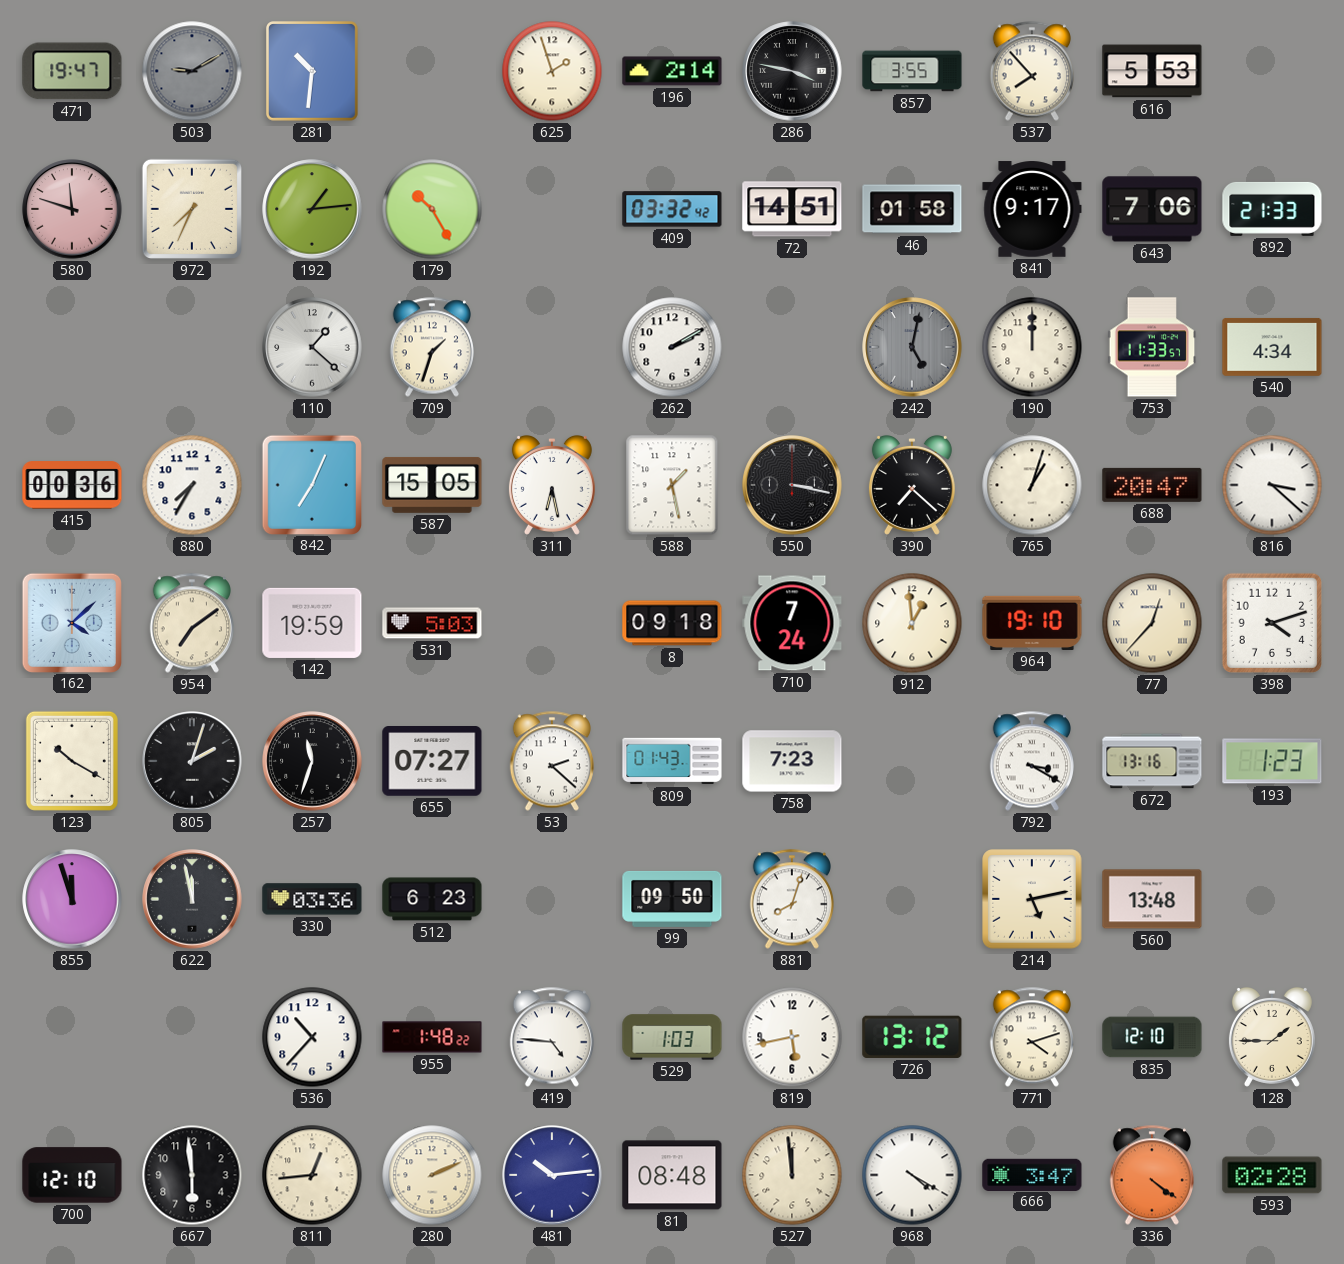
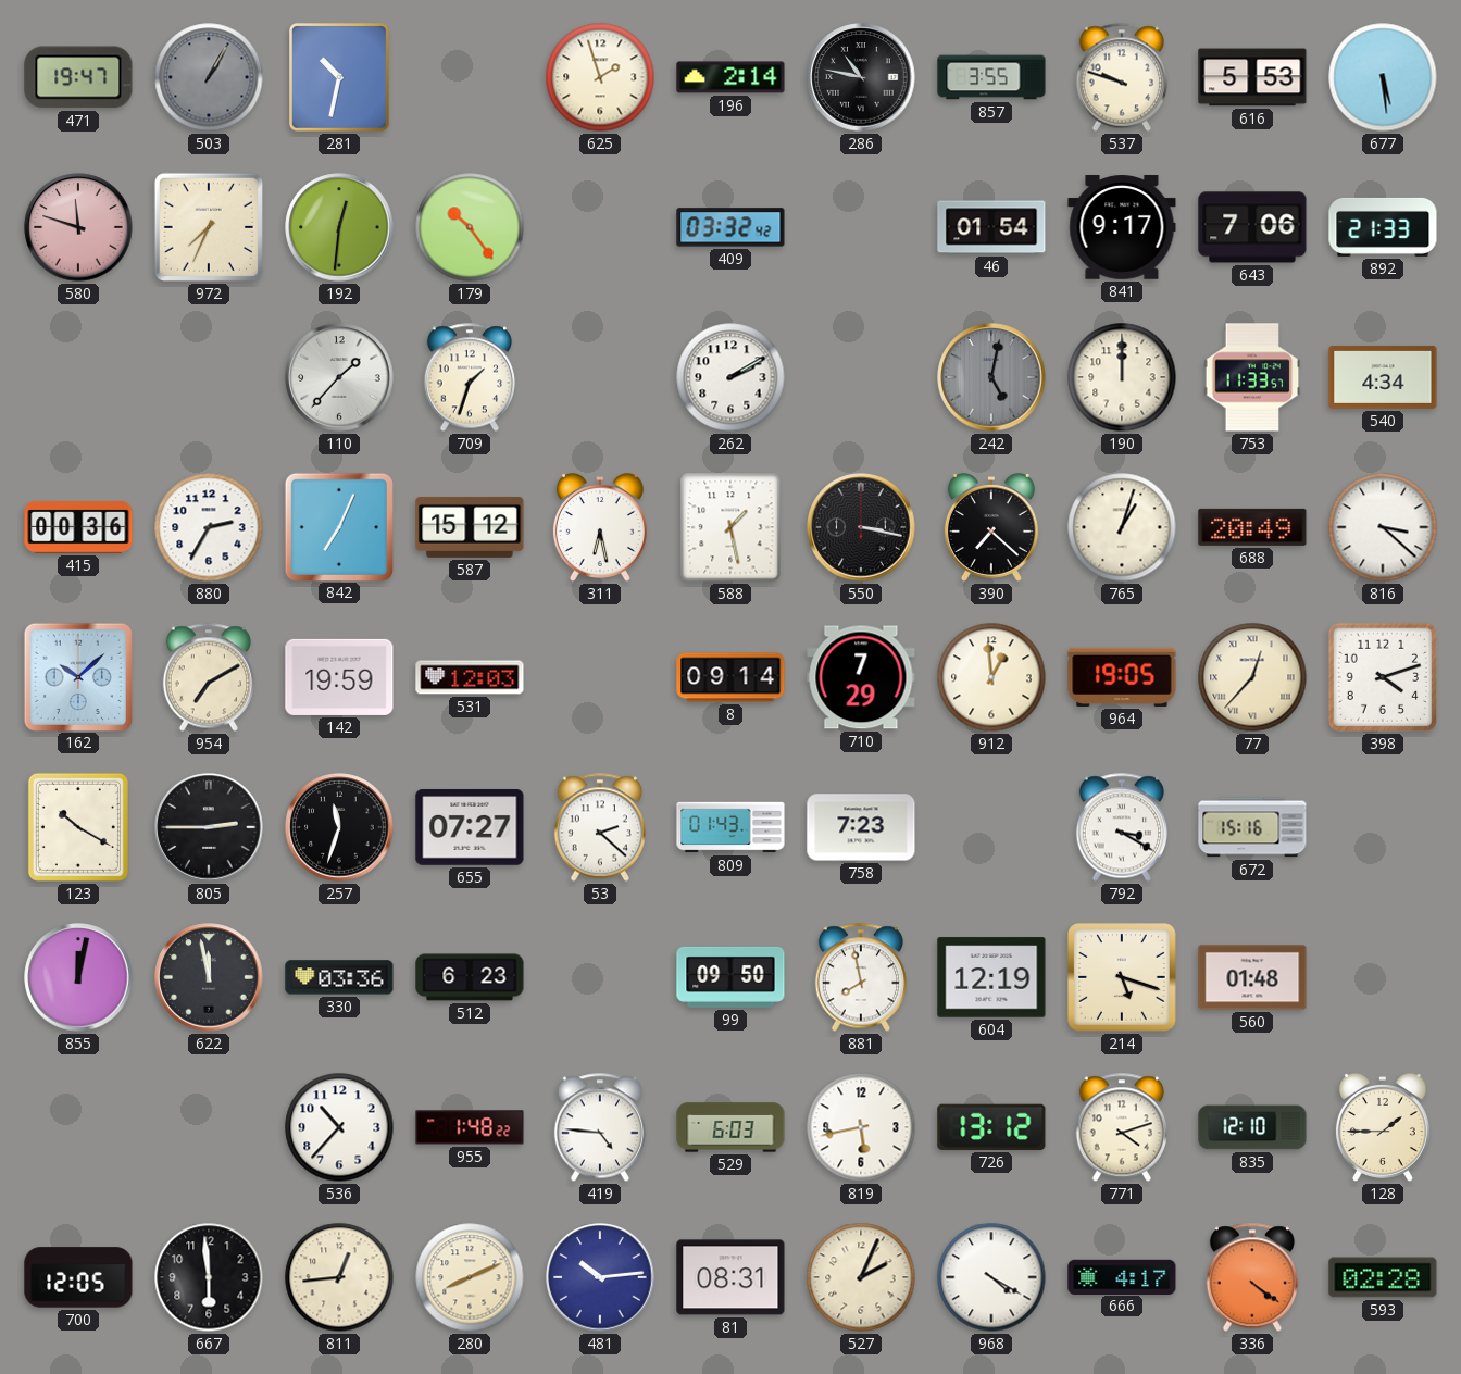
503: 9:10 -> 1:05
281: 10:31 -> 10:32
286: 3:47 -> 10:47
537: 7:53 -> 9:48
677: none -> 5:29
192: 1:14 -> 12:31
179: 10:25 -> 10:24
72: 14:51 -> none
46: 01:58 -> 01:54
110: 1:22 -> 1:37
880: 7:35 -> 2:35
587: 15:05 -> 15:12
688: 20:47 -> 20:49
162: 4:08 -> 10:08
954: 7:09 -> 7:10
531: 5:03 -> 12:03
8: 09:18 -> 09:14
710: 7:24 -> 7:29
964: 19:10 -> 19:05
805: 2:03 -> 2:45
672: 13:16 -> 15:16
193: 1:23 -> none
855: 11:57 -> 12:02
881: 8:03 -> 7:58
604: none -> 12:19
214: 5:13 -> 5:18
560: 13:48 -> 01:48
529: 1:03 -> 6:03
700: 12:10 -> 12:05
280: 2:11 -> 8:11
81: 08:48 -> 08:31
527: 11:59 -> 2:04
666: 3:47 -> 4:17
